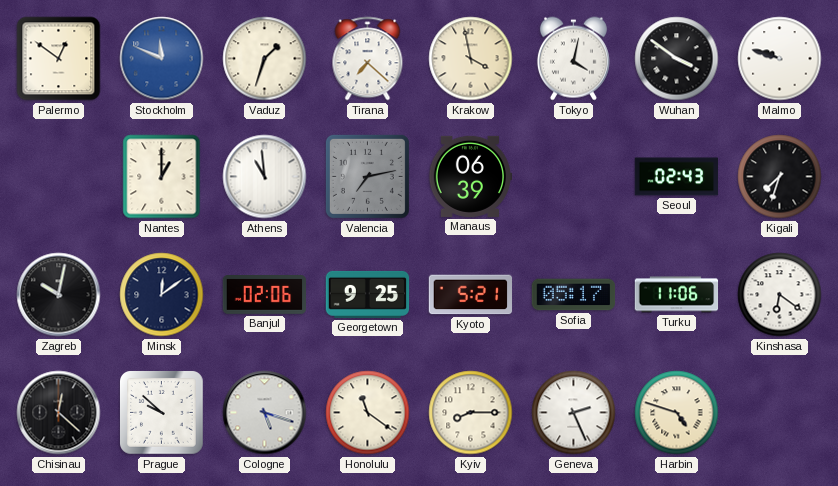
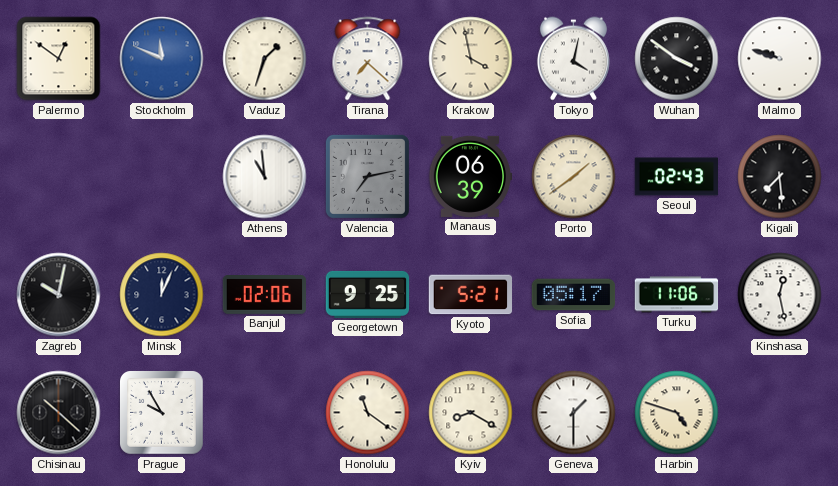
Nantes: 1:00 -> none
Porto: none -> 1:39
Kigali: 7:33 -> 7:29
Minsk: 12:09 -> 12:04
Kinshasa: 6:21 -> 12:28
Chisinau: 12:22 -> 10:22
Prague: 9:52 -> 9:55
Cologne: 5:18 -> none
Kyiv: 8:15 -> 8:20
Geneva: 2:26 -> 1:30
